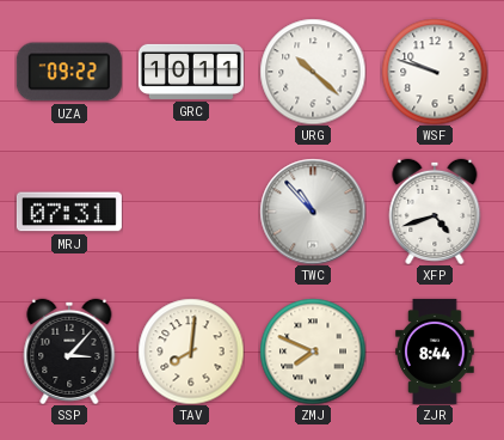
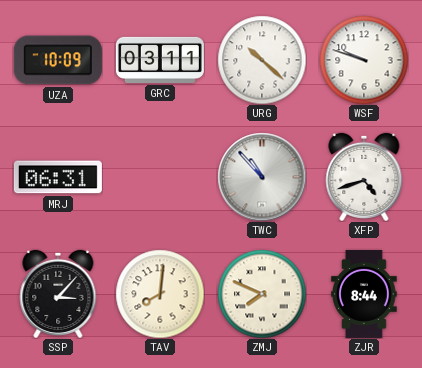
UZA: 09:22 -> 10:09
GRC: 10:11 -> 03:11
MRJ: 07:31 -> 06:31
